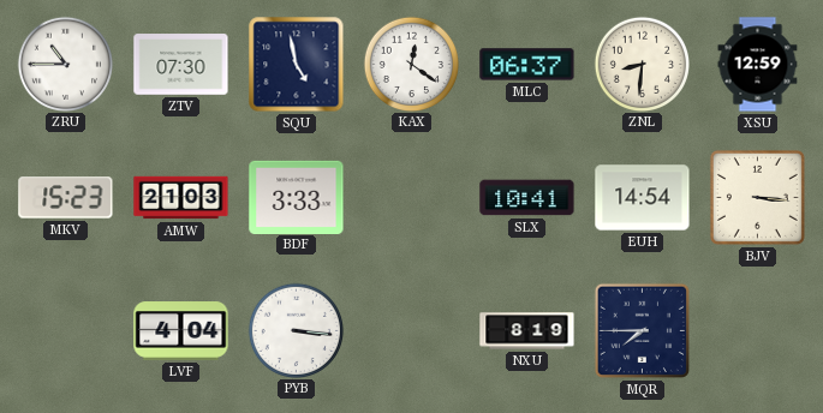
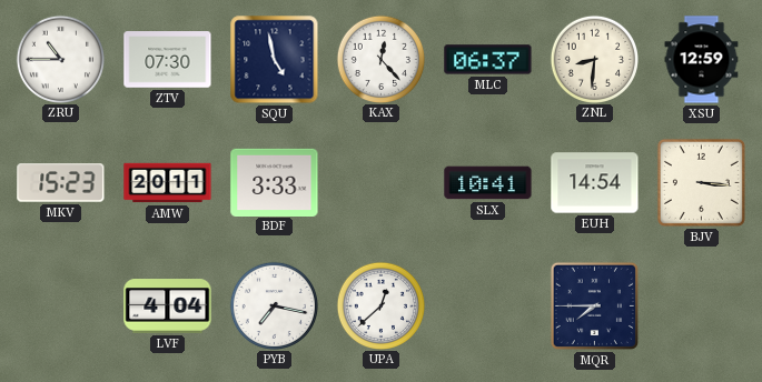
KAX: 12:21 -> 12:23
AMW: 21:03 -> 20:11
PYB: 3:16 -> 7:17
UPA: none -> 12:38
NXU: 8:19 -> none
